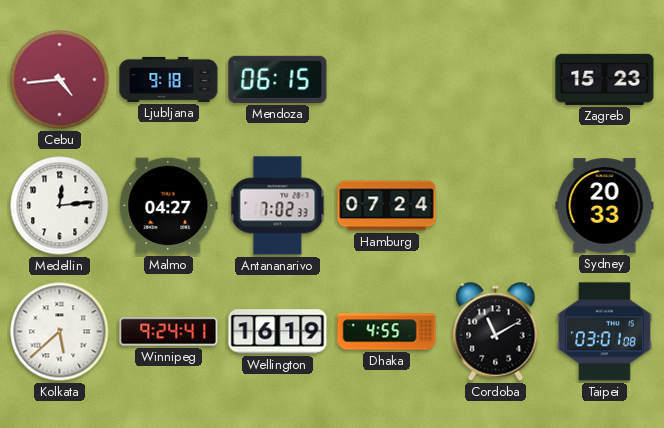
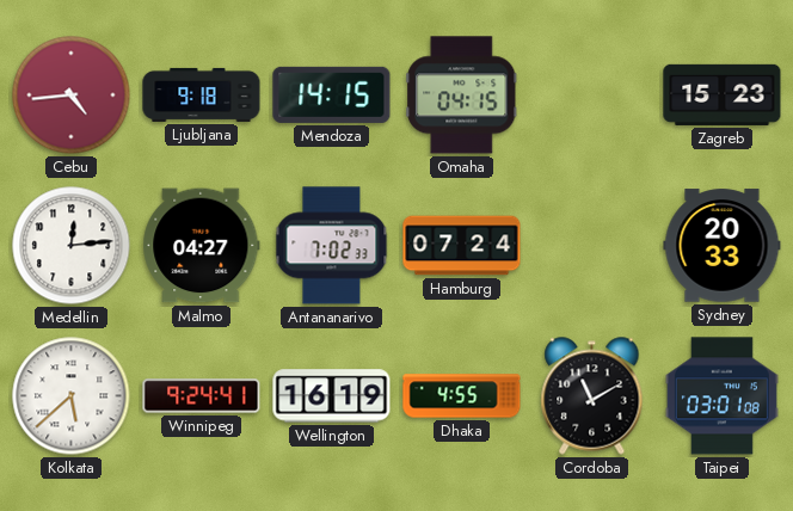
Mendoza: 06:15 -> 14:15
Omaha: none -> 04:15
